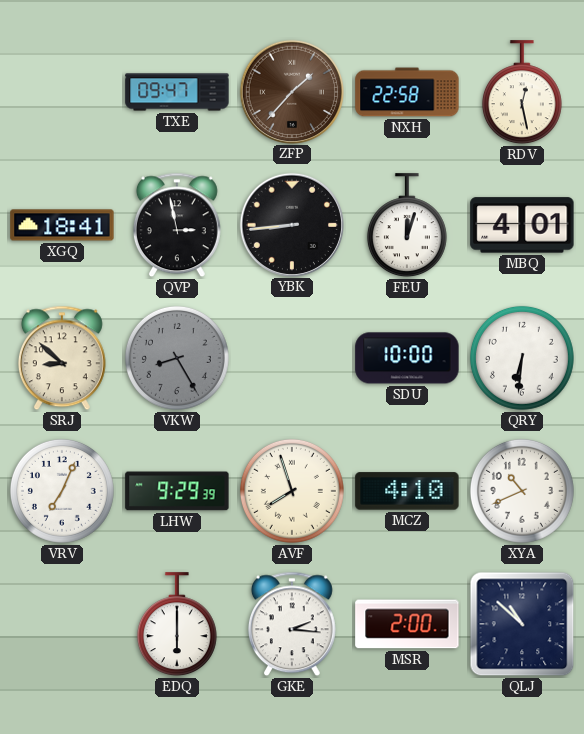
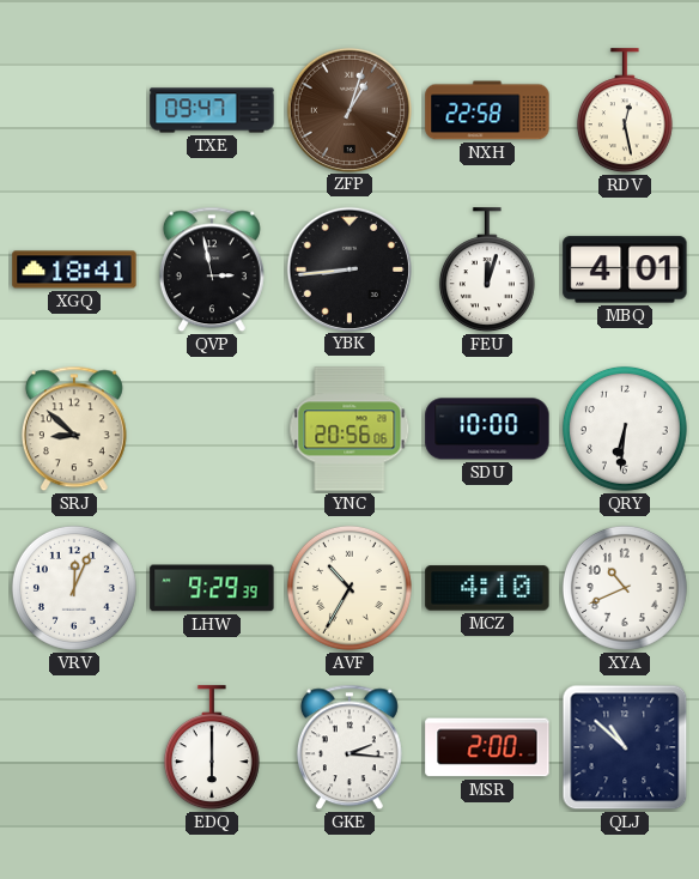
ZFP: 1:37 -> 1:03
VKW: 8:25 -> none
YNC: none -> 20:56
VRV: 7:04 -> 12:04
AVF: 7:57 -> 10:35
